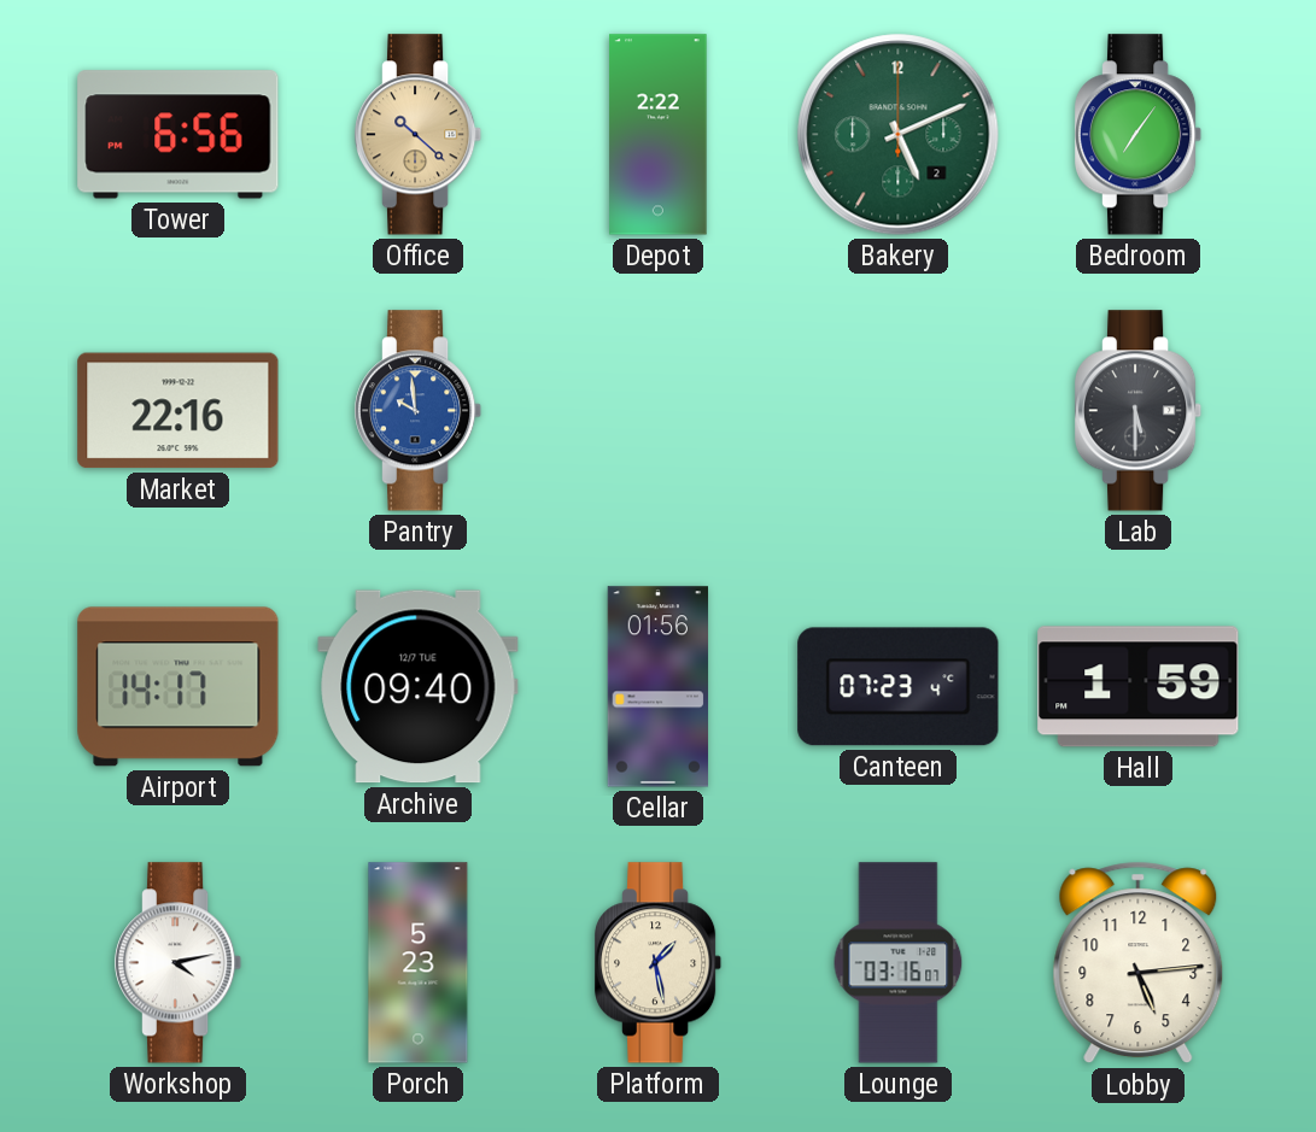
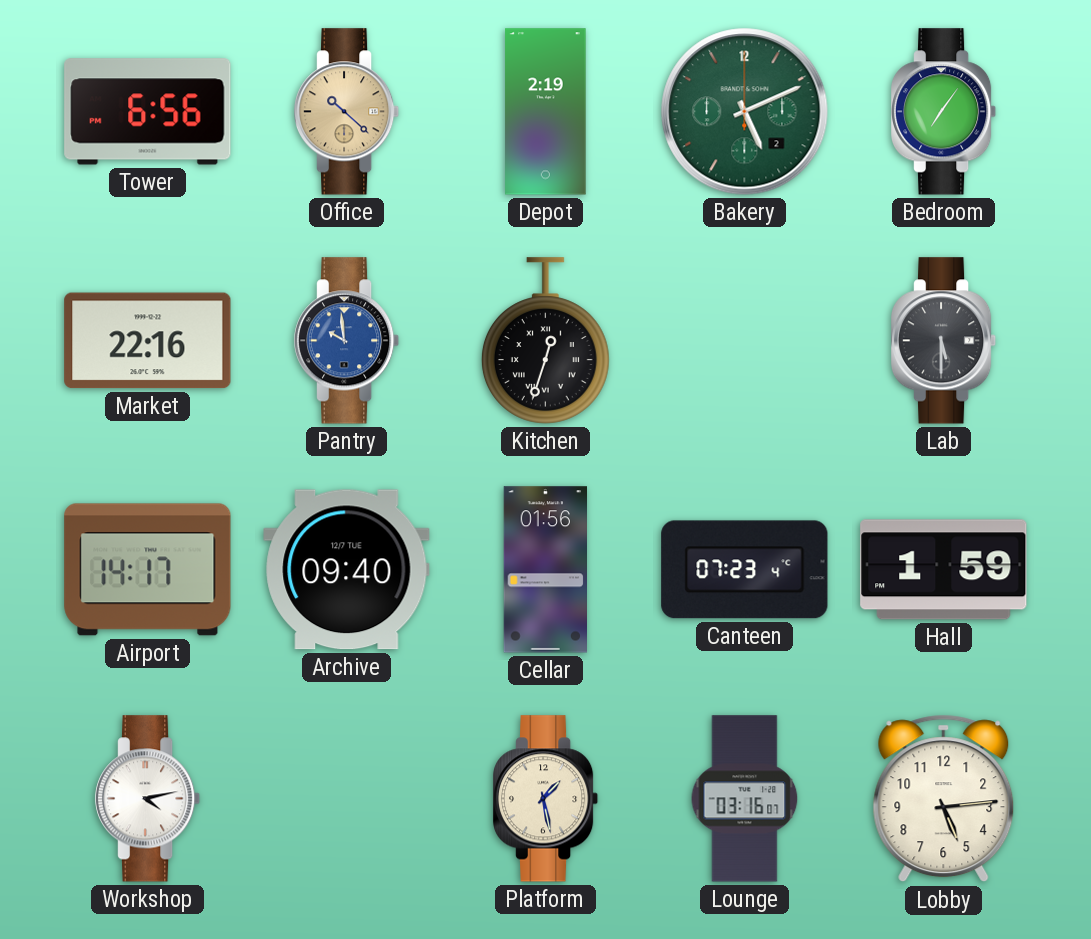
Depot: 2:22 -> 2:19
Kitchen: none -> 12:33
Porch: 5:23 -> none
